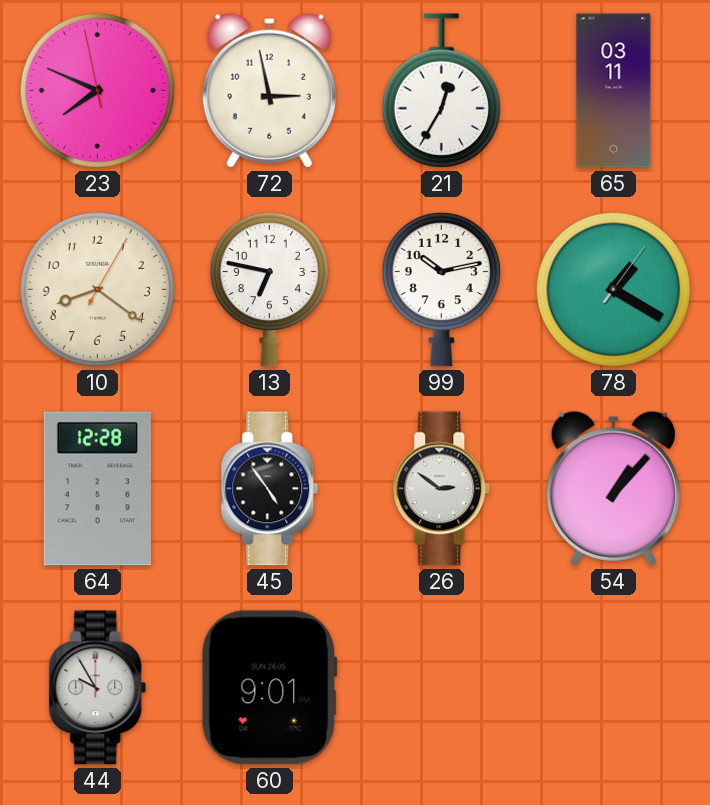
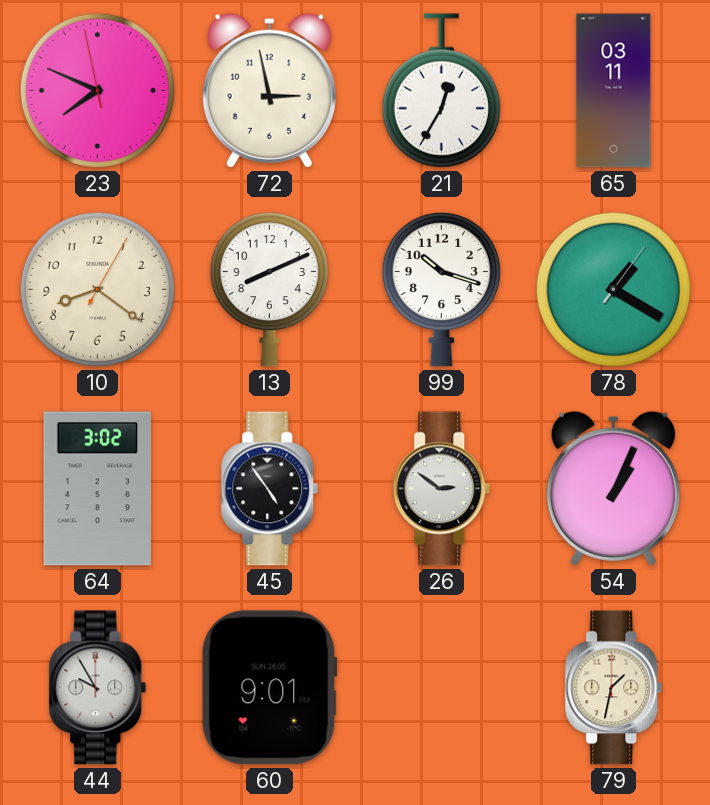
13: 6:47 -> 8:11
99: 10:13 -> 10:18
64: 12:28 -> 3:02
54: 1:07 -> 1:04
79: none -> 1:32
